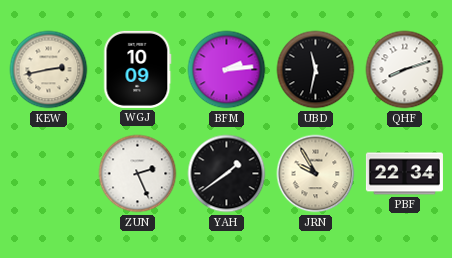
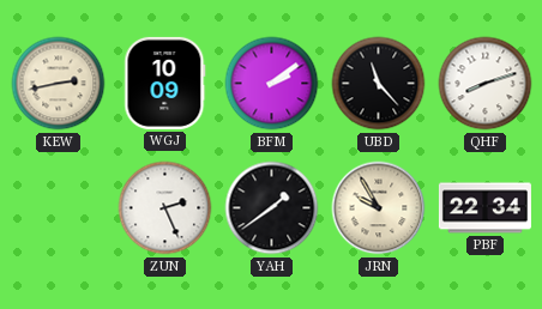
BFM: 2:14 -> 2:09
UBD: 11:32 -> 11:23
